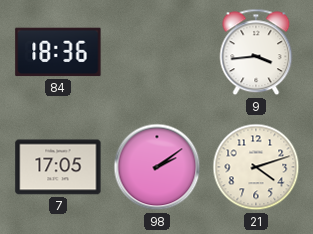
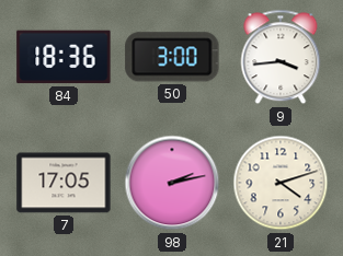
50: none -> 3:00
98: 2:09 -> 2:13
